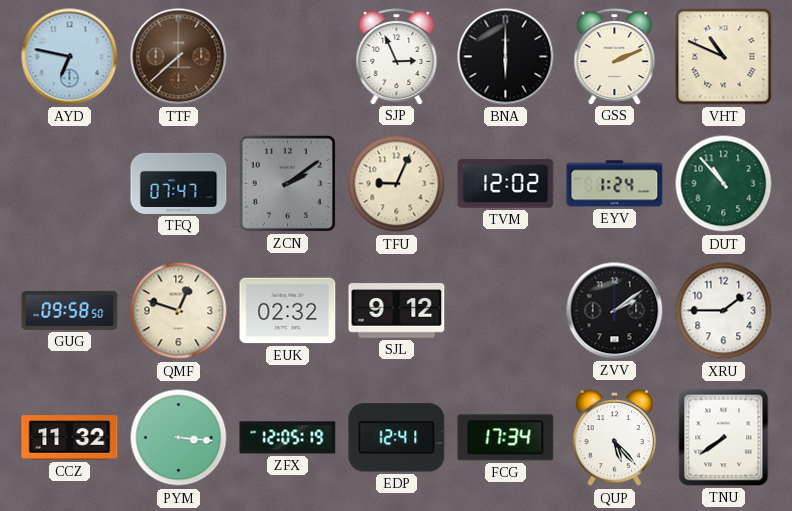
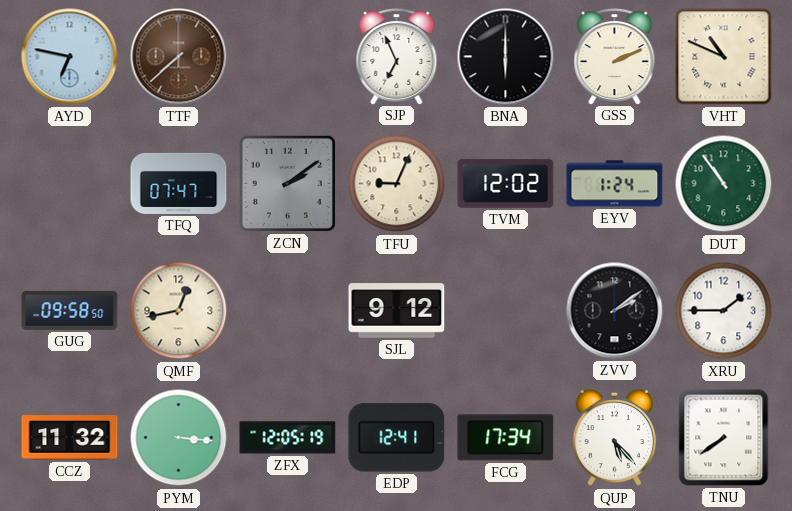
SJP: 2:56 -> 6:56
DUT: 10:53 -> 10:54
QMF: 12:48 -> 12:43
EUK: 02:32 -> none
